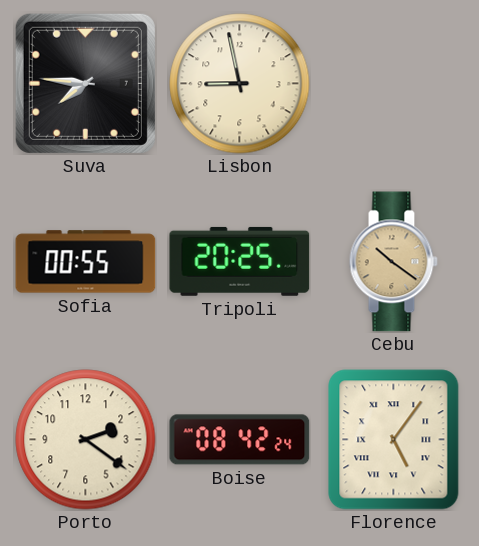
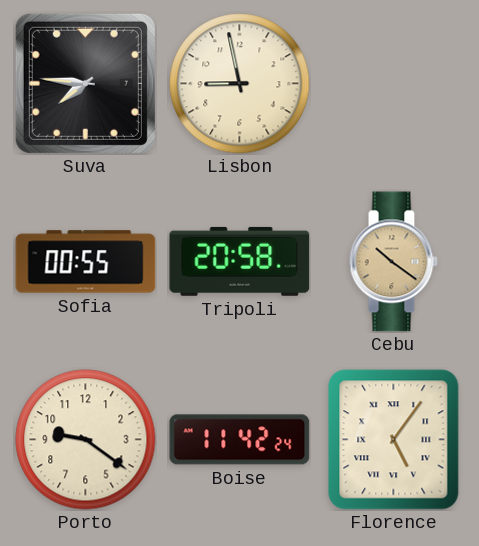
Tripoli: 20:25 -> 20:58
Porto: 2:21 -> 9:21
Boise: 08:42 -> 11:42
